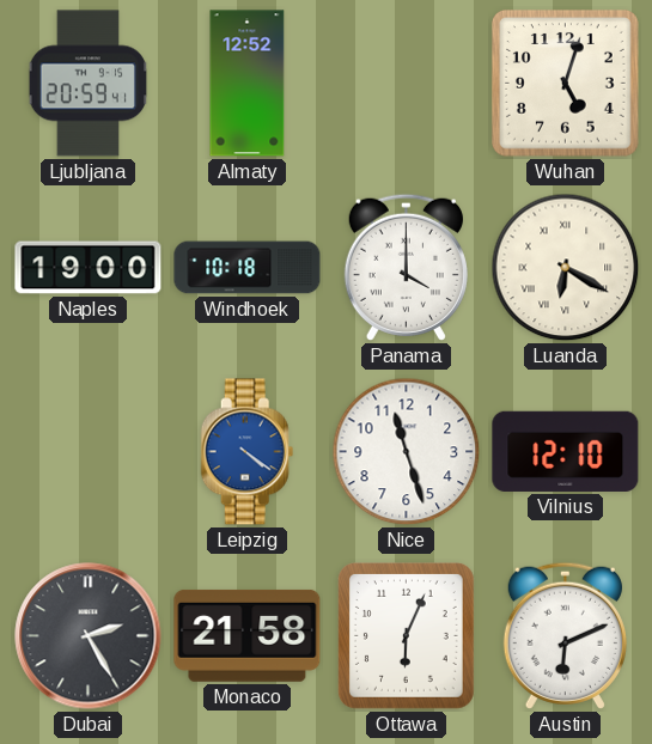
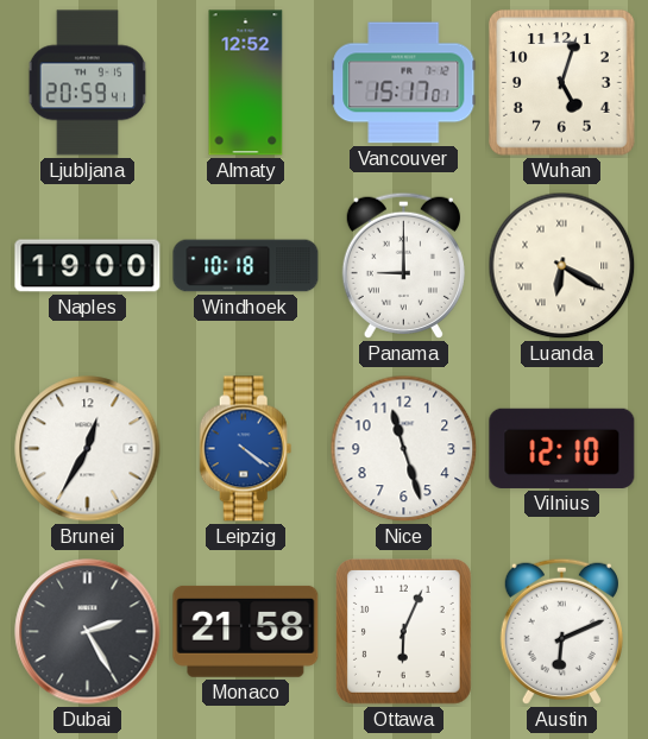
Vancouver: none -> 15:17
Panama: 4:00 -> 9:00
Brunei: none -> 12:35
